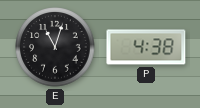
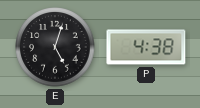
E: 11:03 -> 5:03
